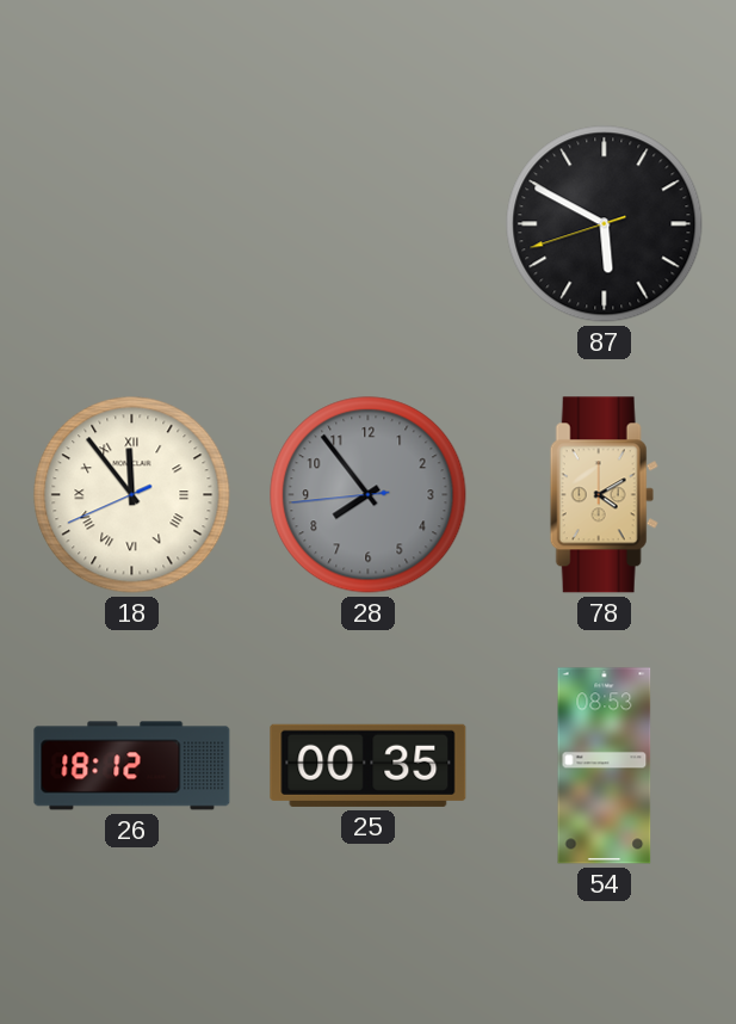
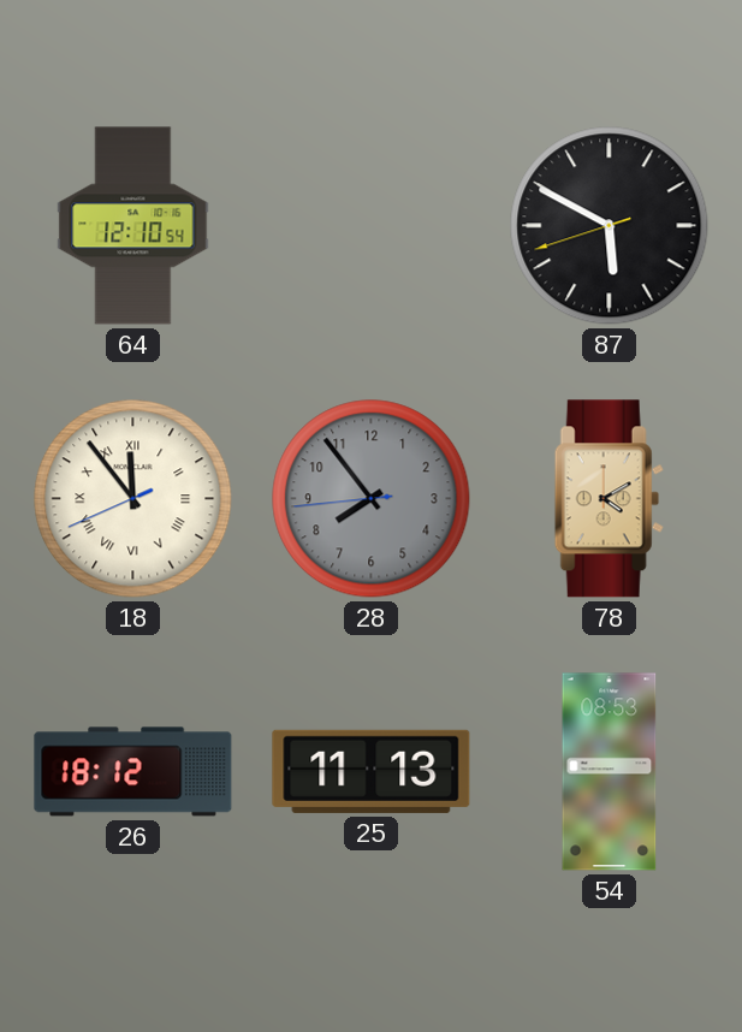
64: none -> 12:10
25: 00:35 -> 11:13
